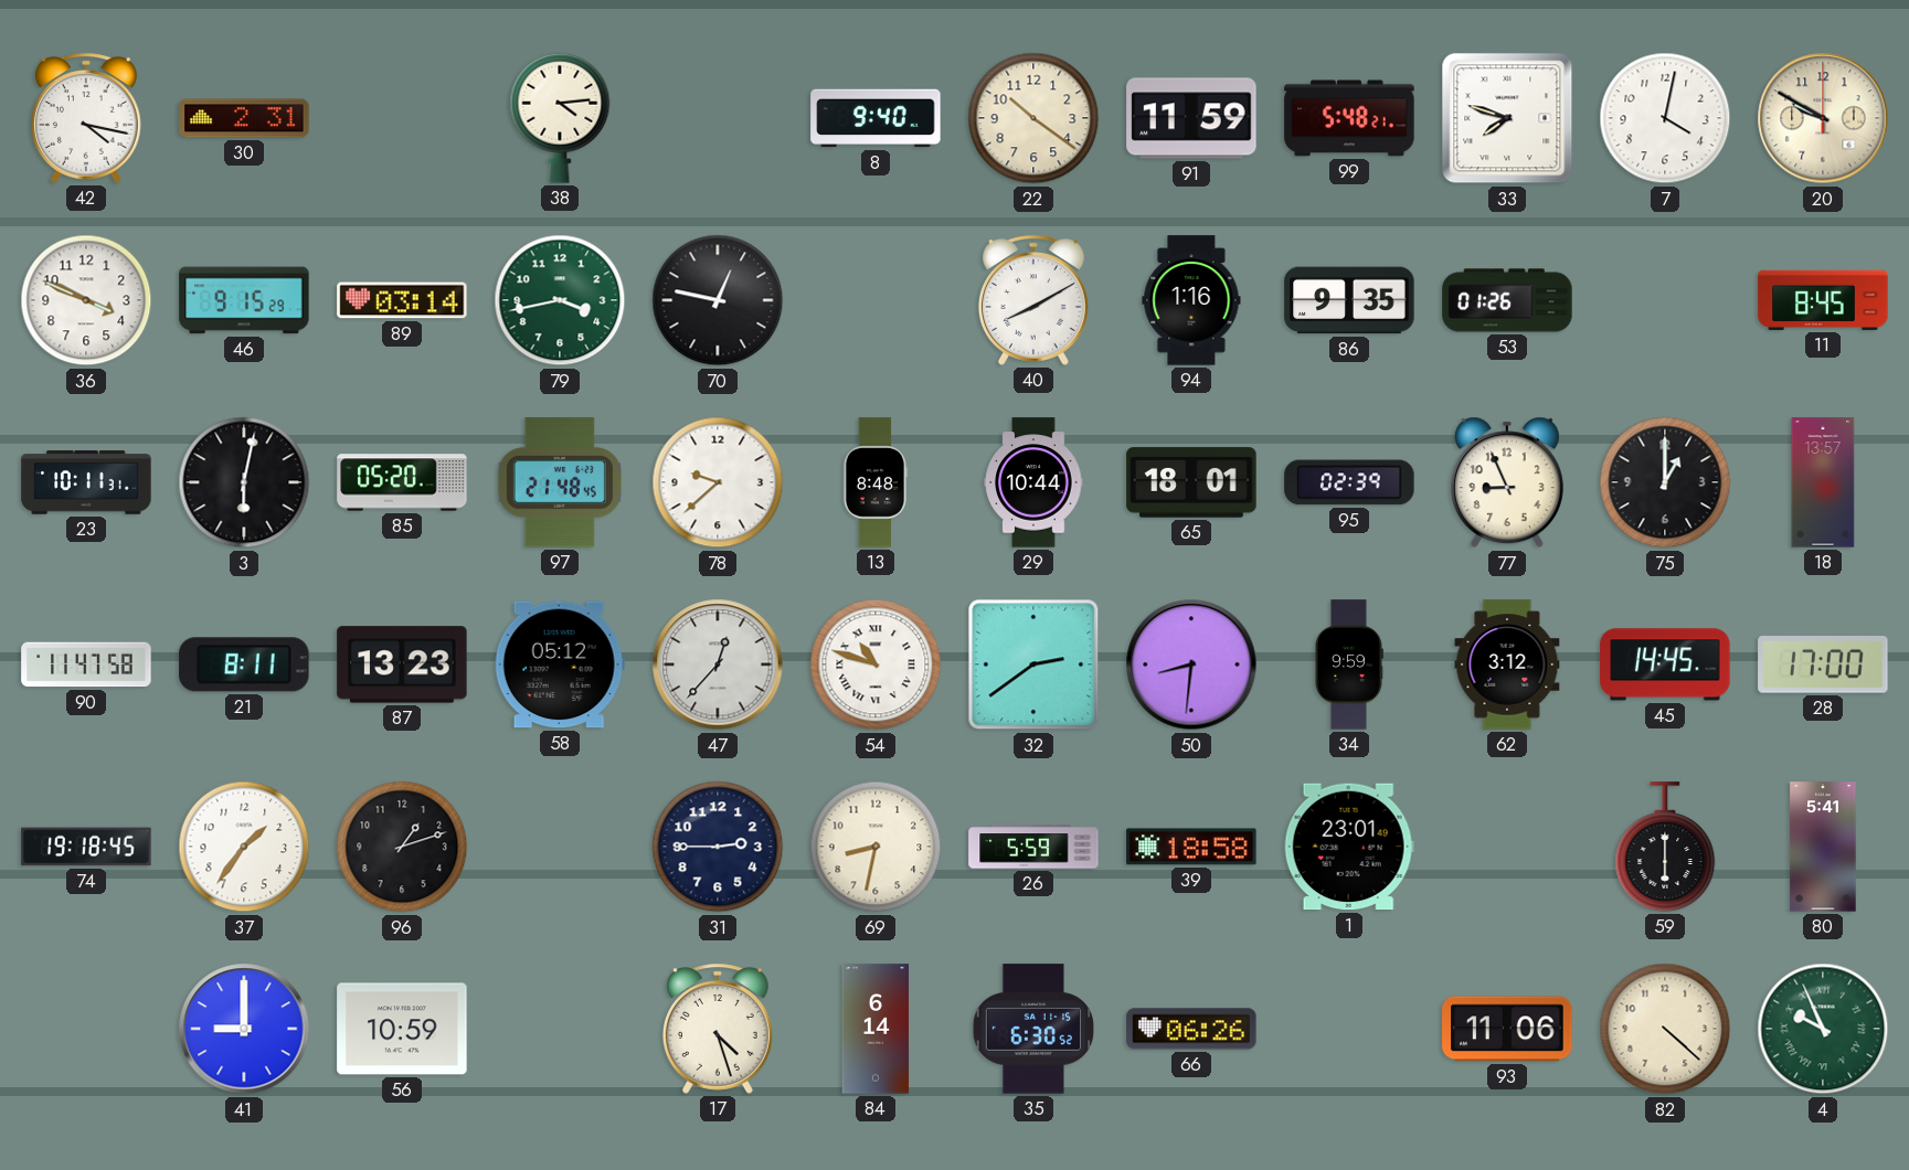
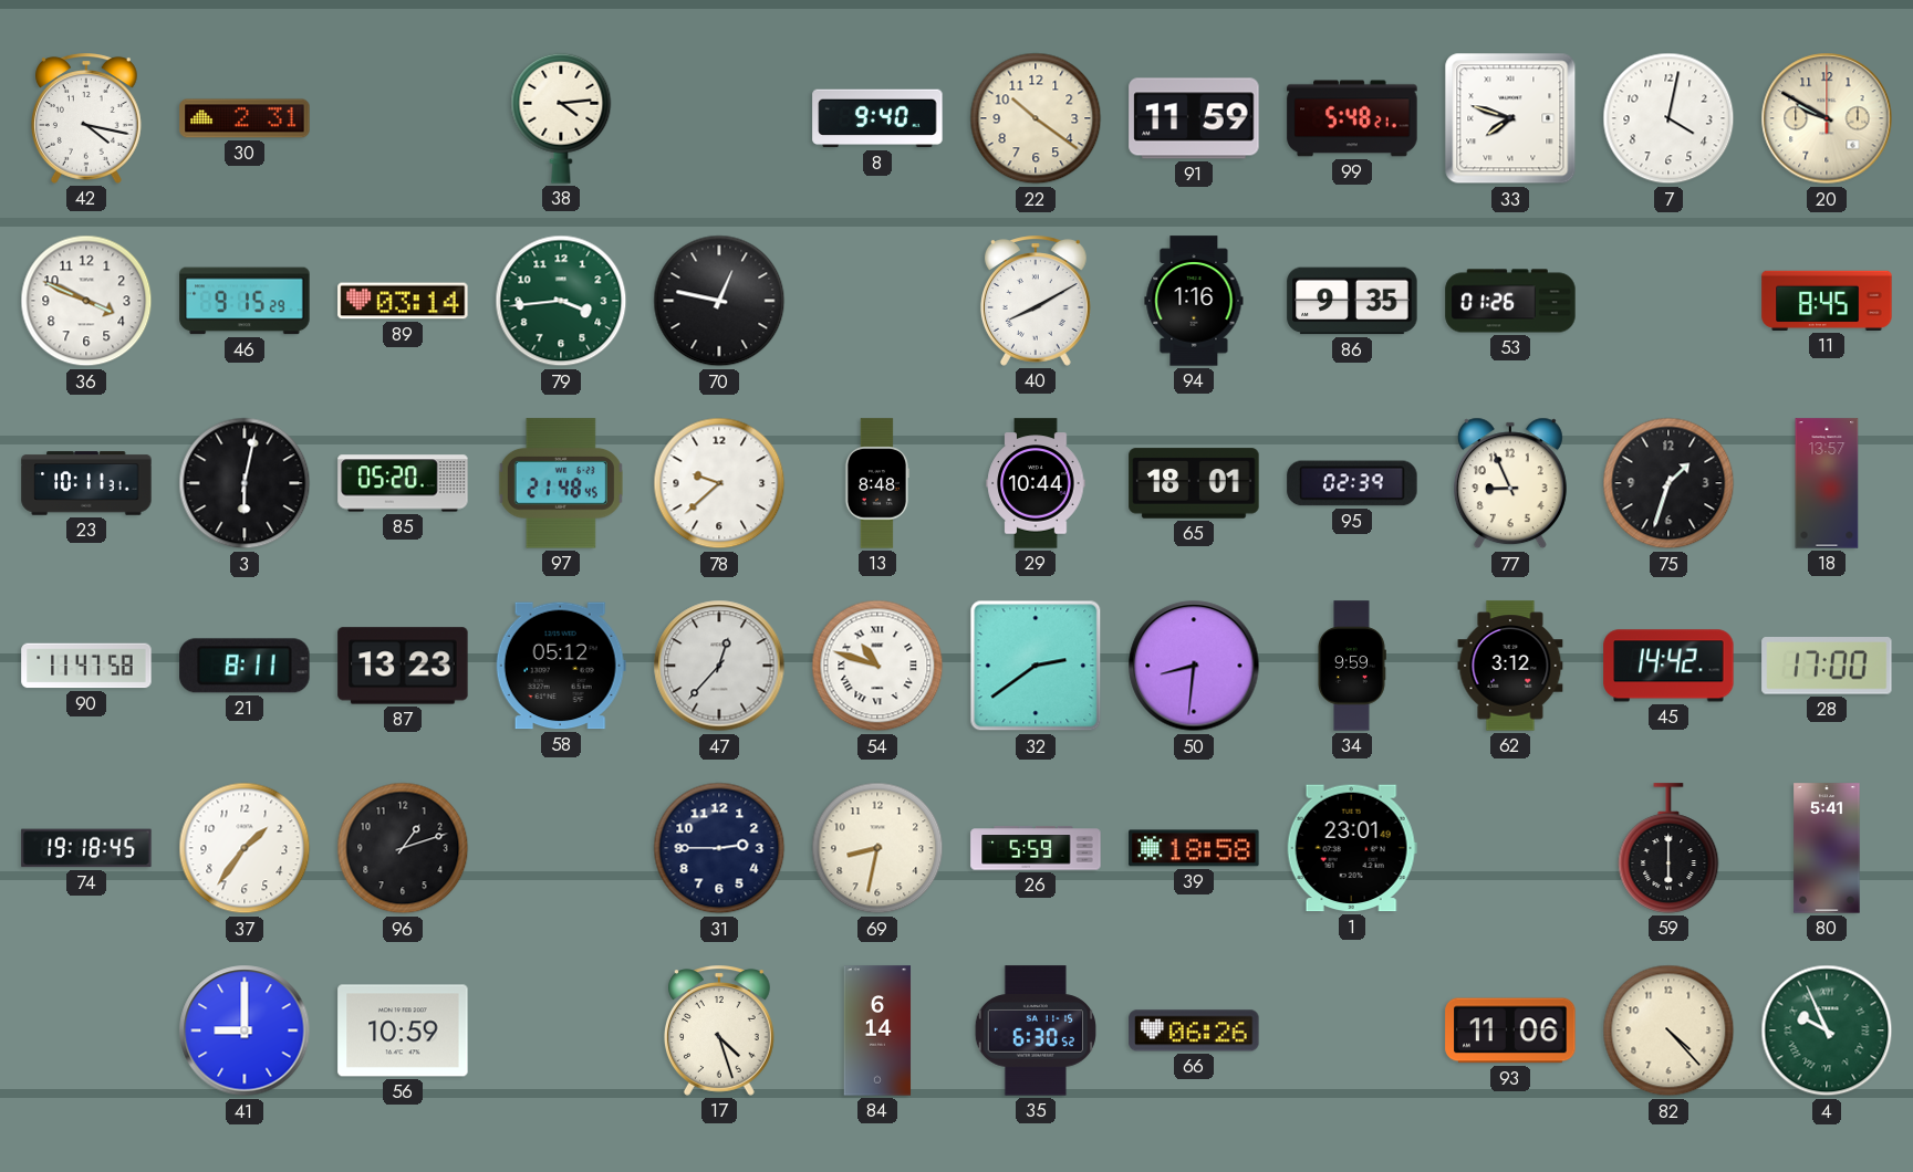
79: 3:43 -> 3:44
75: 1:00 -> 1:33
45: 14:45 -> 14:42
82: 4:22 -> 4:23
